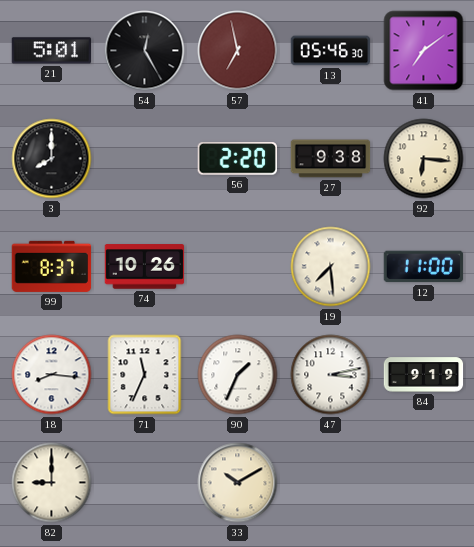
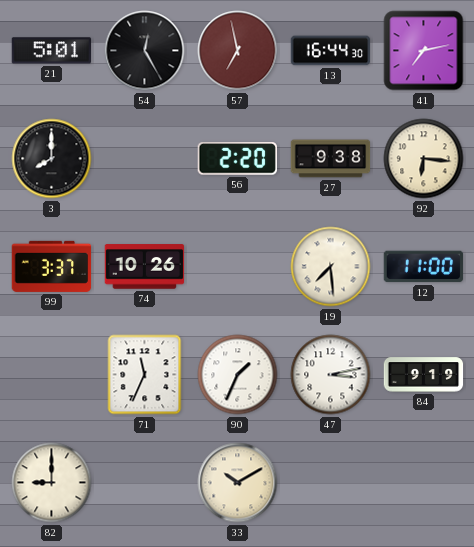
13: 05:46 -> 16:44
41: 7:09 -> 7:13
99: 8:37 -> 3:37
18: 8:16 -> none
